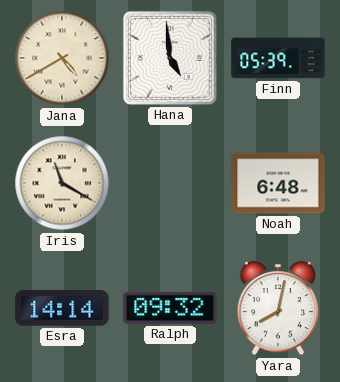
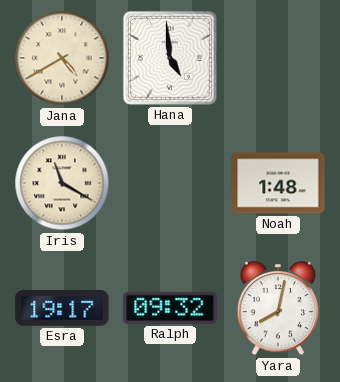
Finn: 05:39 -> none
Noah: 6:48 -> 1:48
Esra: 14:14 -> 19:17
